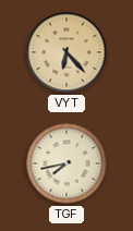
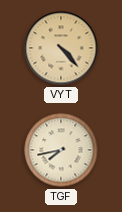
VYT: 6:23 -> 4:23
